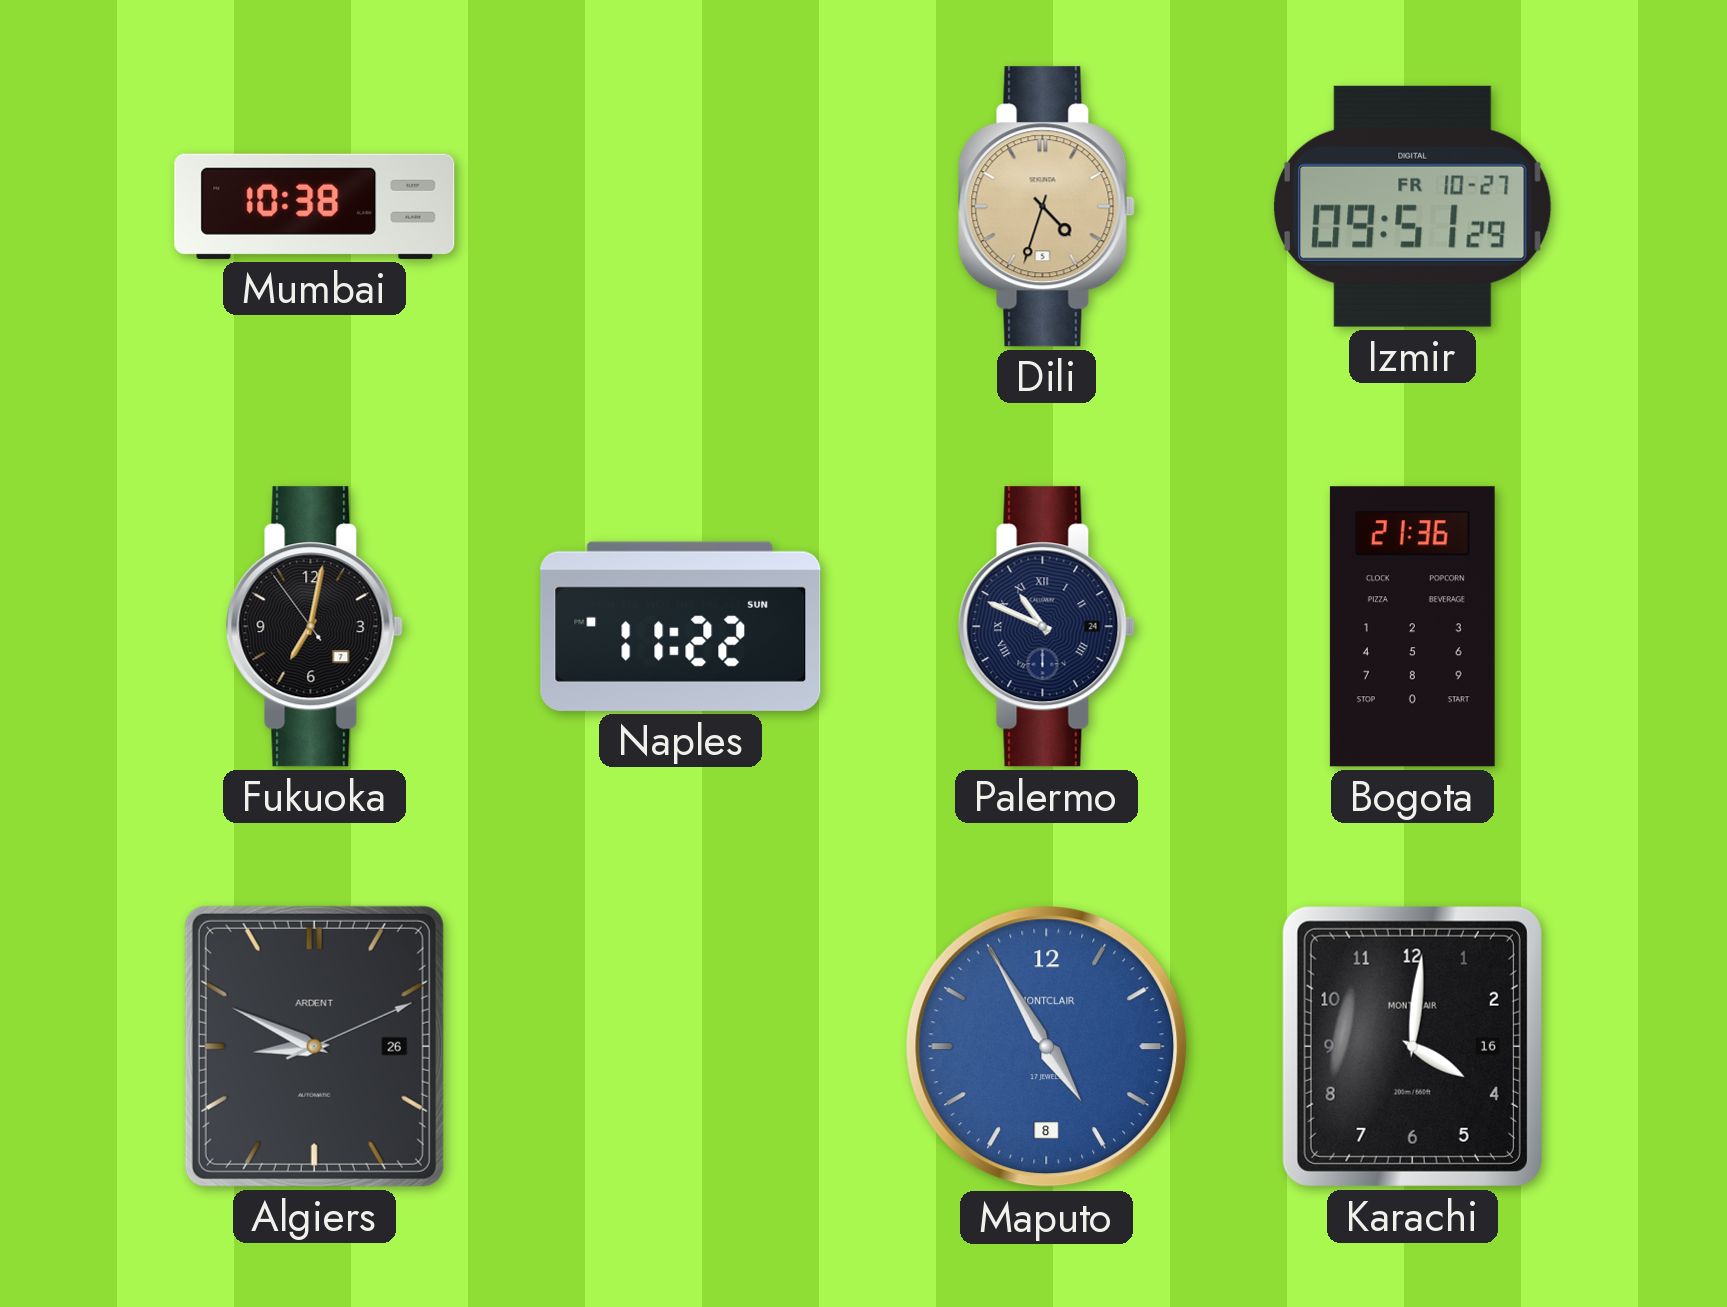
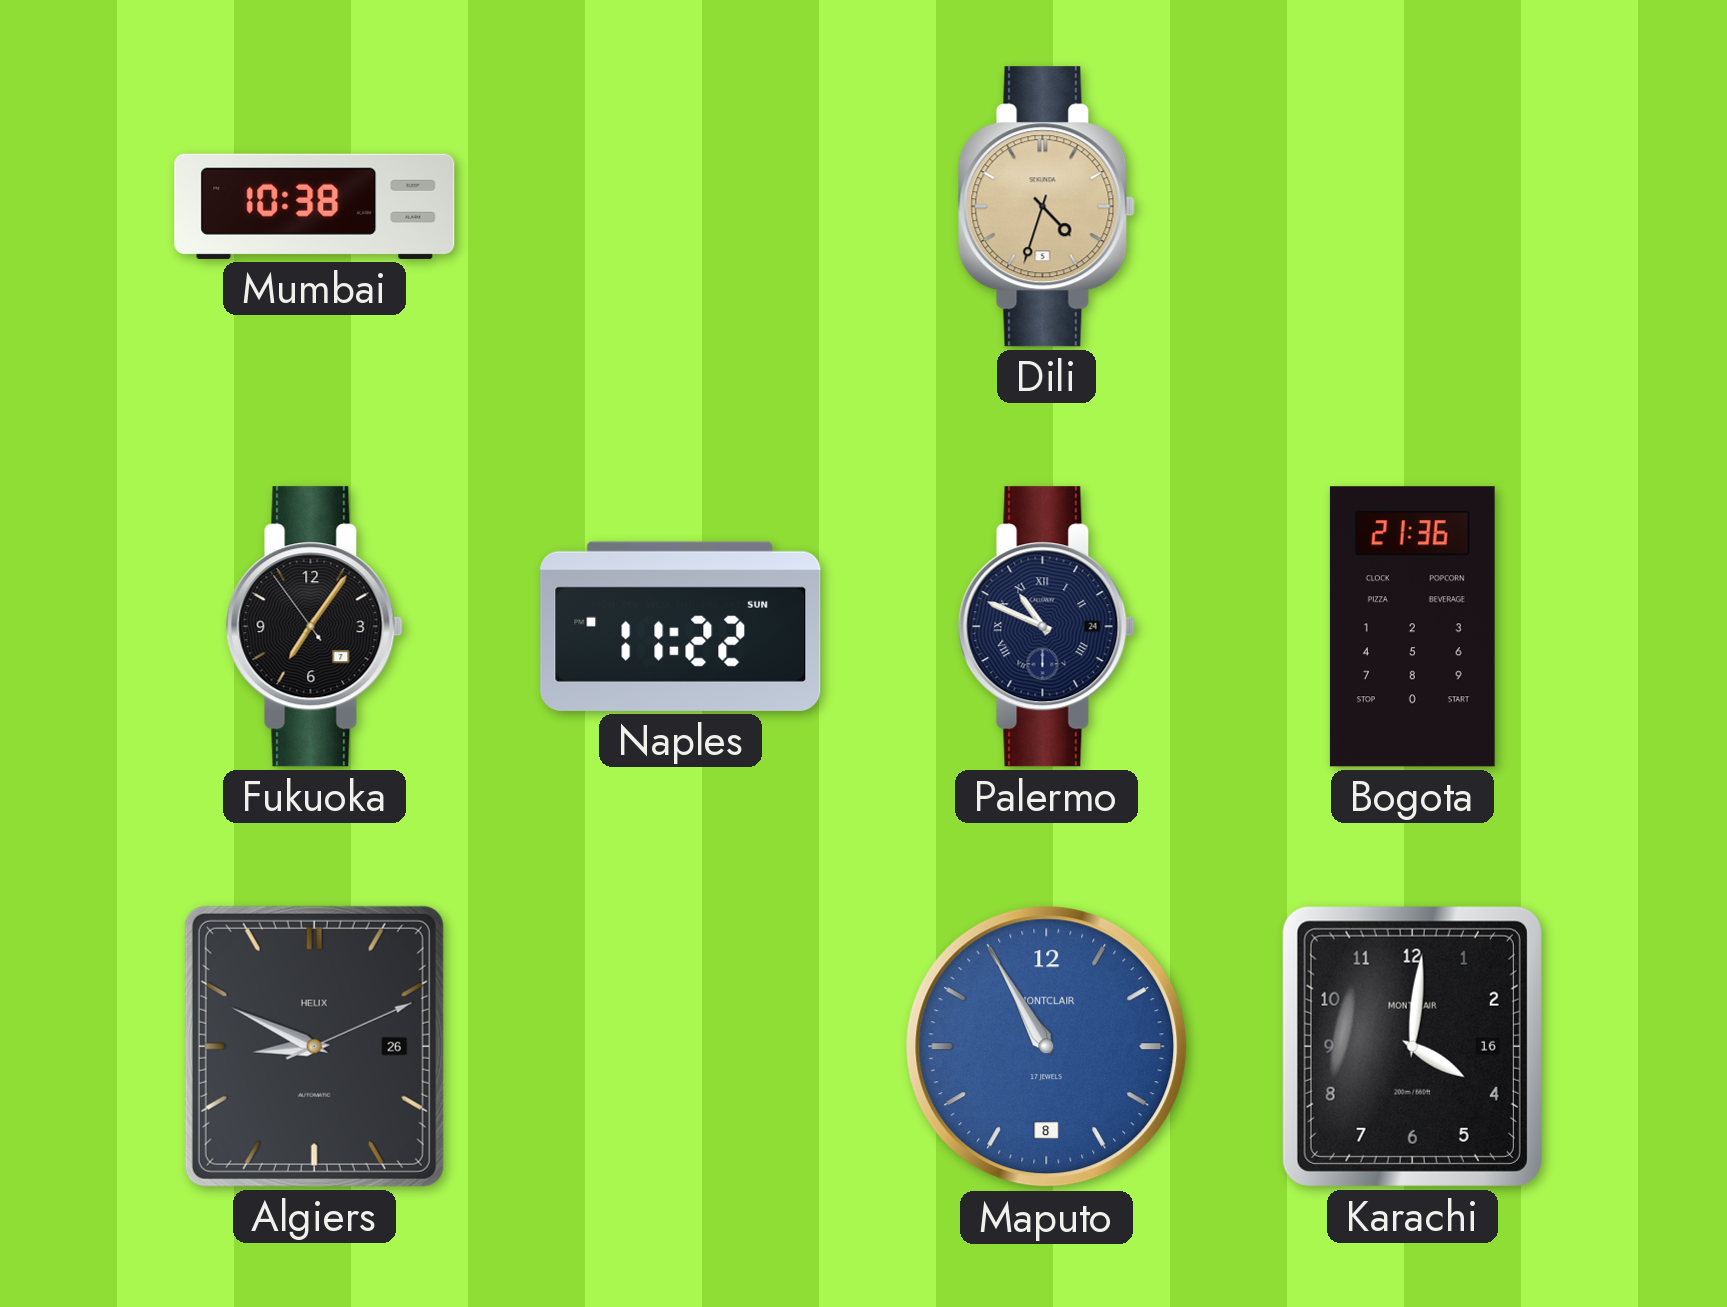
Izmir: 09:51 -> none
Fukuoka: 7:01 -> 7:05
Algiers brand: ARDENT -> HELIX
Maputo: 4:55 -> 10:55
